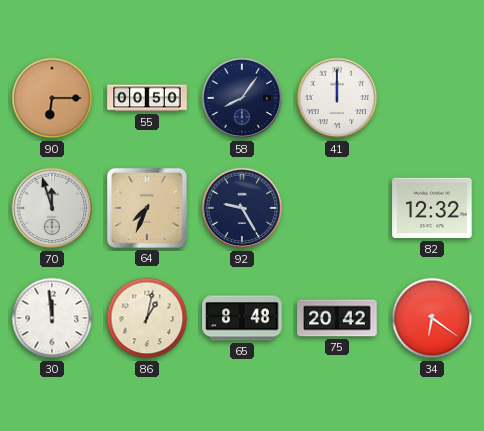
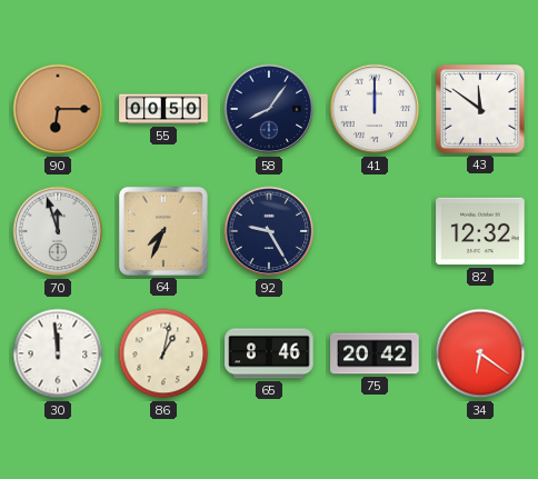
43: none -> 11:51
65: 8:48 -> 8:46
